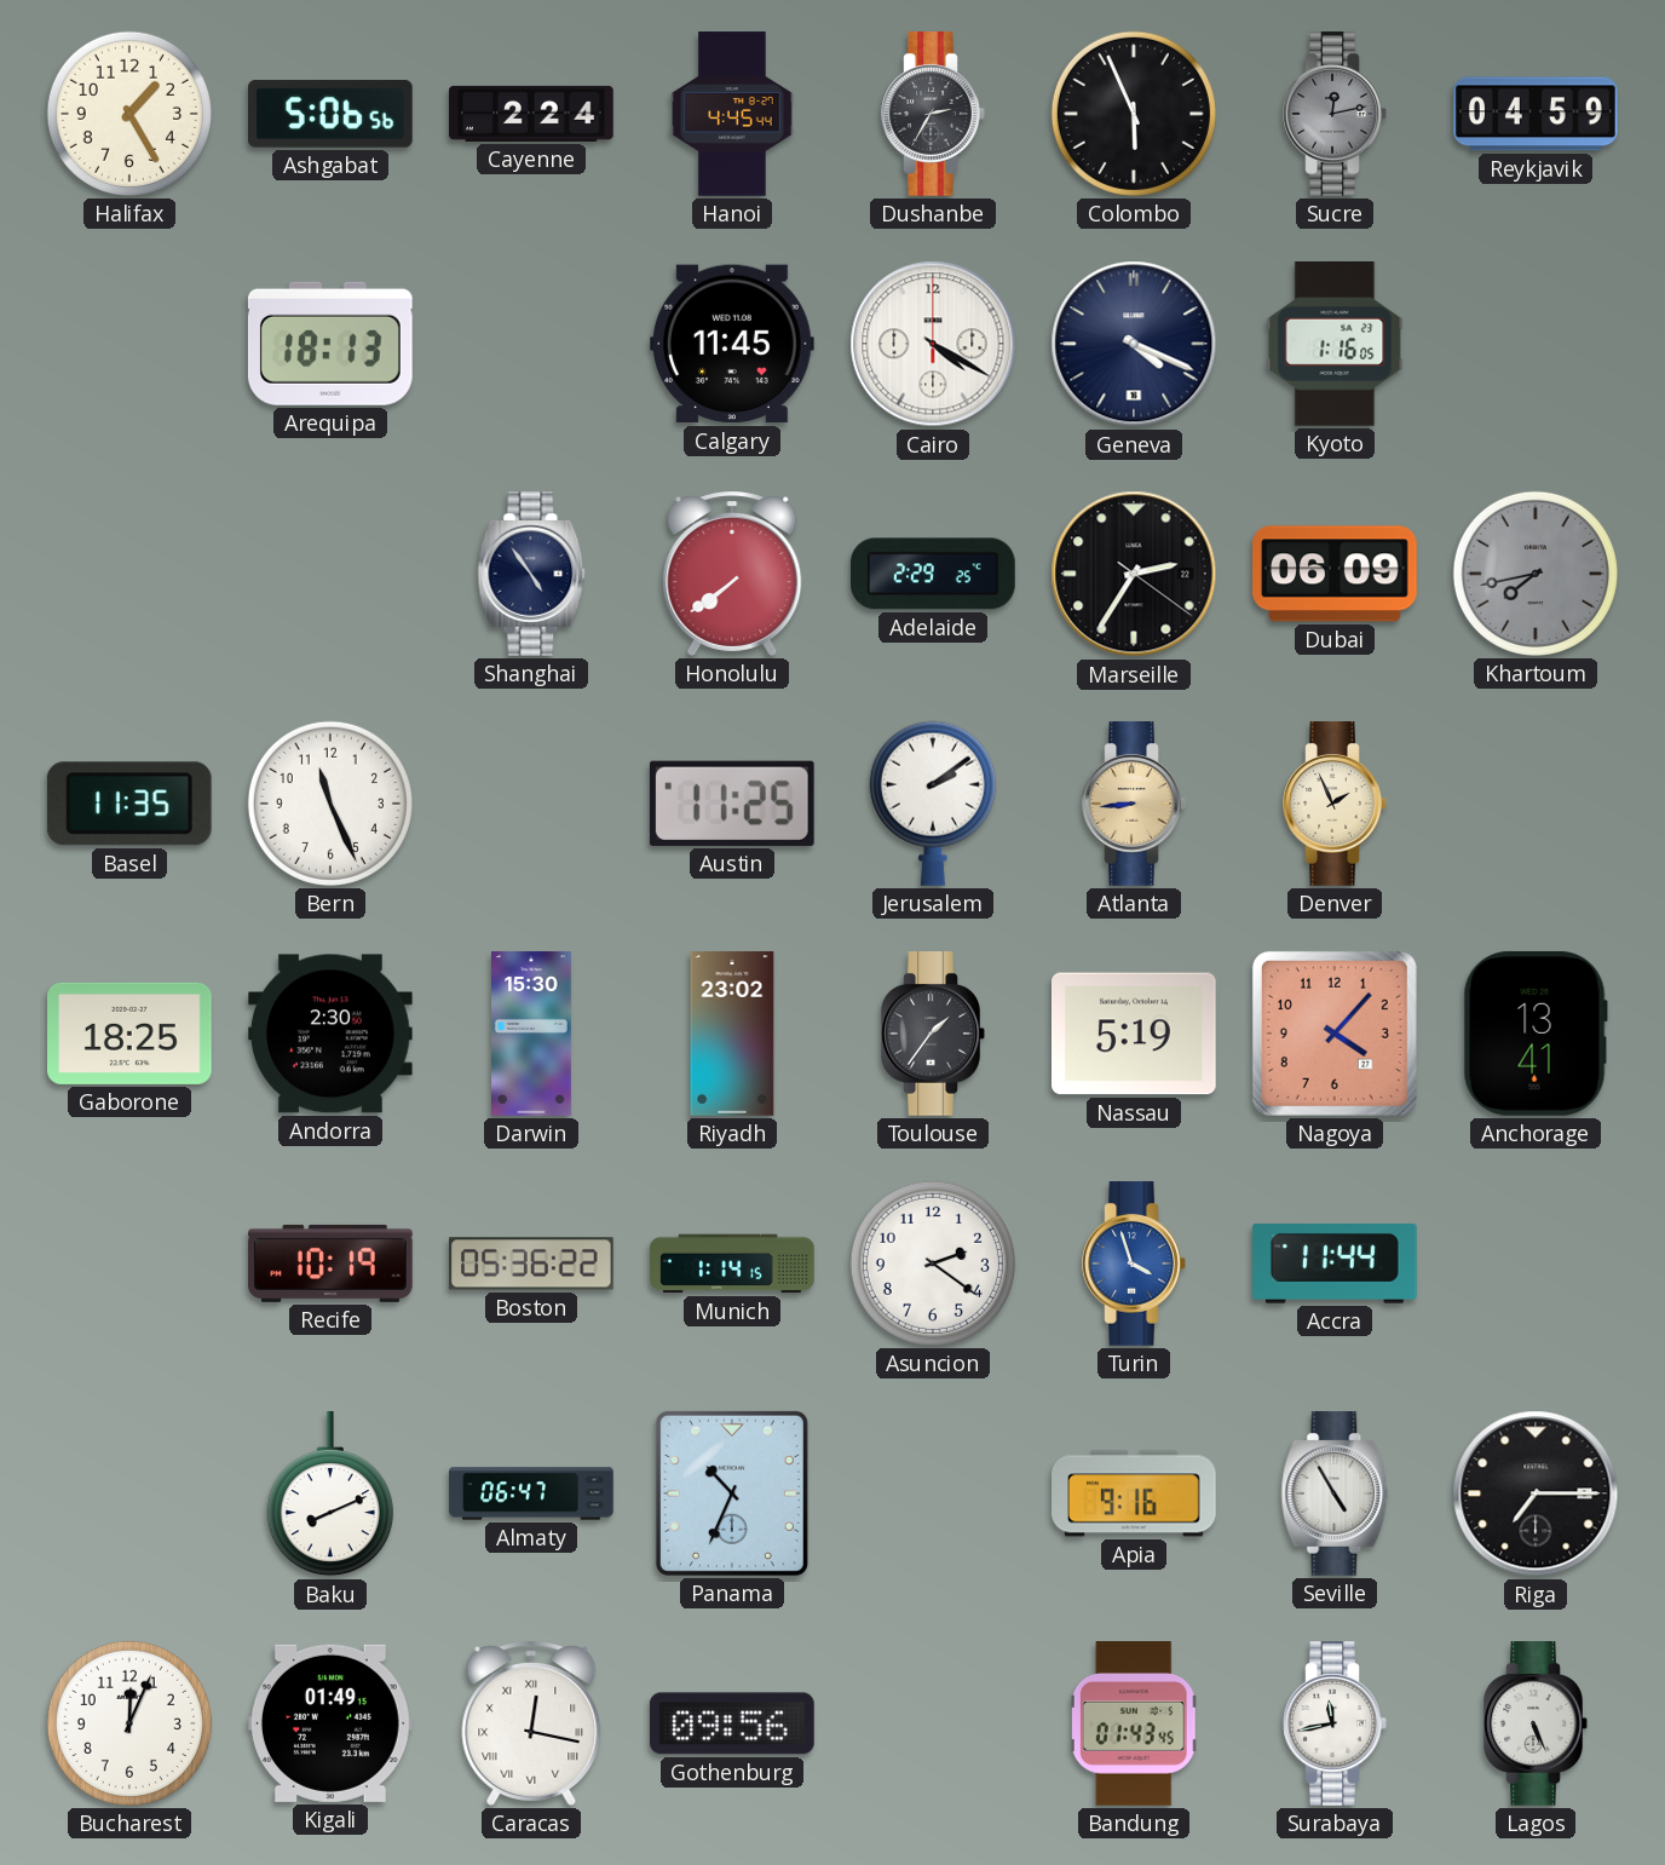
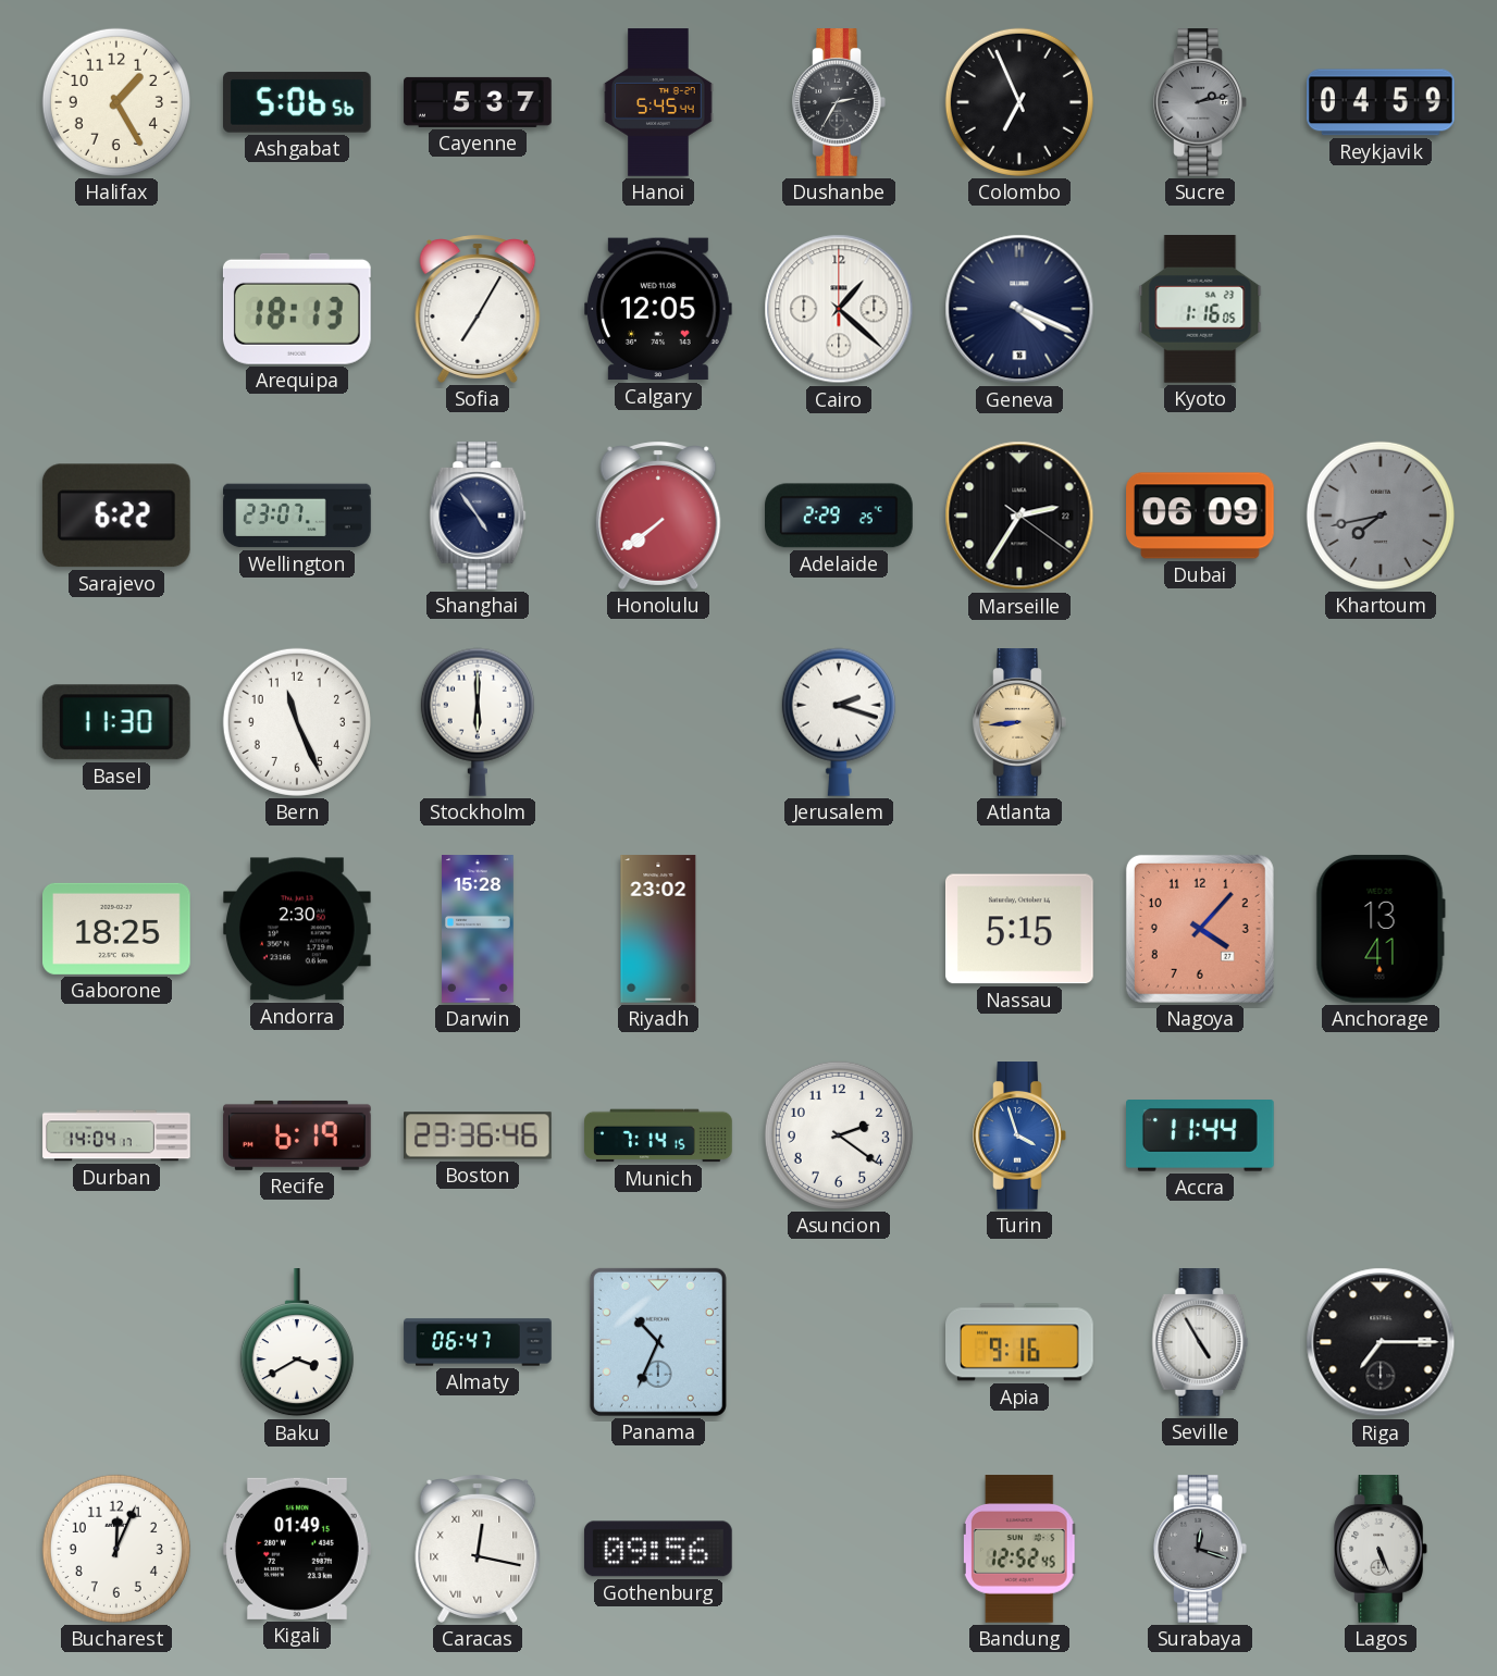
Cayenne: 2:24 -> 5:37
Hanoi: 4:45 -> 5:45
Colombo: 5:56 -> 6:56
Sucre: 12:13 -> 2:13
Sofia: none -> 7:05
Calgary: 11:45 -> 12:05
Cairo: 4:20 -> 1:22
Sarajevo: none -> 6:22
Wellington: none -> 23:07
Basel: 11:35 -> 11:30
Stockholm: none -> 6:00
Austin: 11:25 -> none
Jerusalem: 2:09 -> 2:18
Denver: 1:56 -> none
Darwin: 15:30 -> 15:28
Toulouse: 1:36 -> none
Nassau: 5:19 -> 5:15
Durban: none -> 14:04
Recife: 10:19 -> 6:19
Boston: 05:36 -> 23:36
Munich: 1:14 -> 7:14
Baku: 8:11 -> 3:40
Bandung: 01:43 -> 12:52
Surabaya: 11:43 -> 12:18
Surabaya dial: white -> grey
